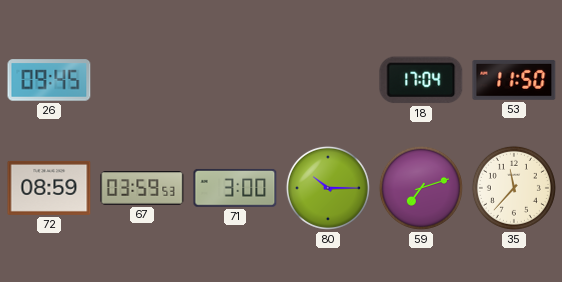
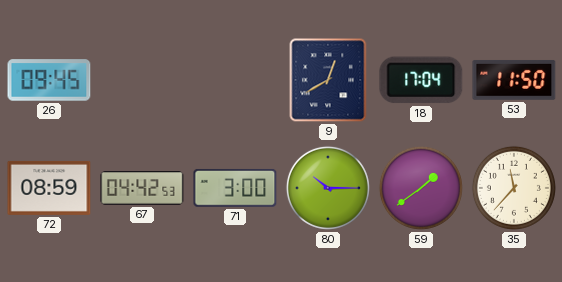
9: none -> 12:40
67: 03:59 -> 04:42
59: 7:12 -> 1:39
